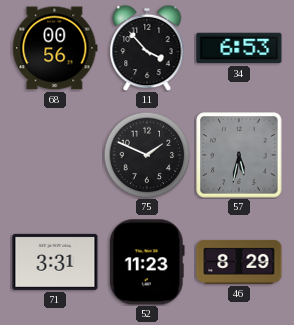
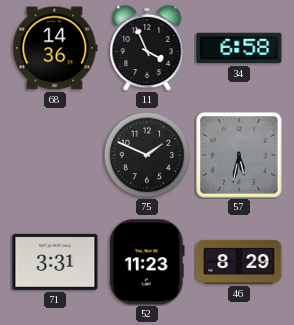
68: 00:56 -> 14:36
11: 3:53 -> 3:56
34: 6:53 -> 6:58
